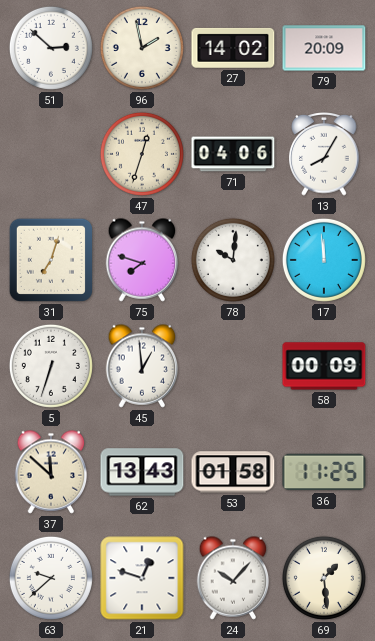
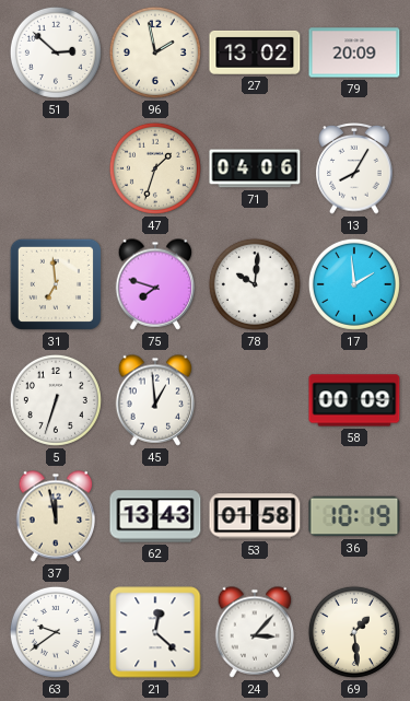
27: 14:02 -> 13:02
47: 12:33 -> 1:33
31: 7:03 -> 6:59
17: 11:59 -> 1:59
37: 11:52 -> 11:58
36: 11:25 -> 10:19
63: 9:38 -> 9:39
21: 12:48 -> 12:22
24: 10:07 -> 3:07
